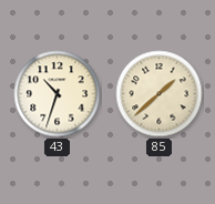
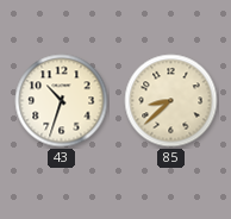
85: 1:38 -> 8:38
